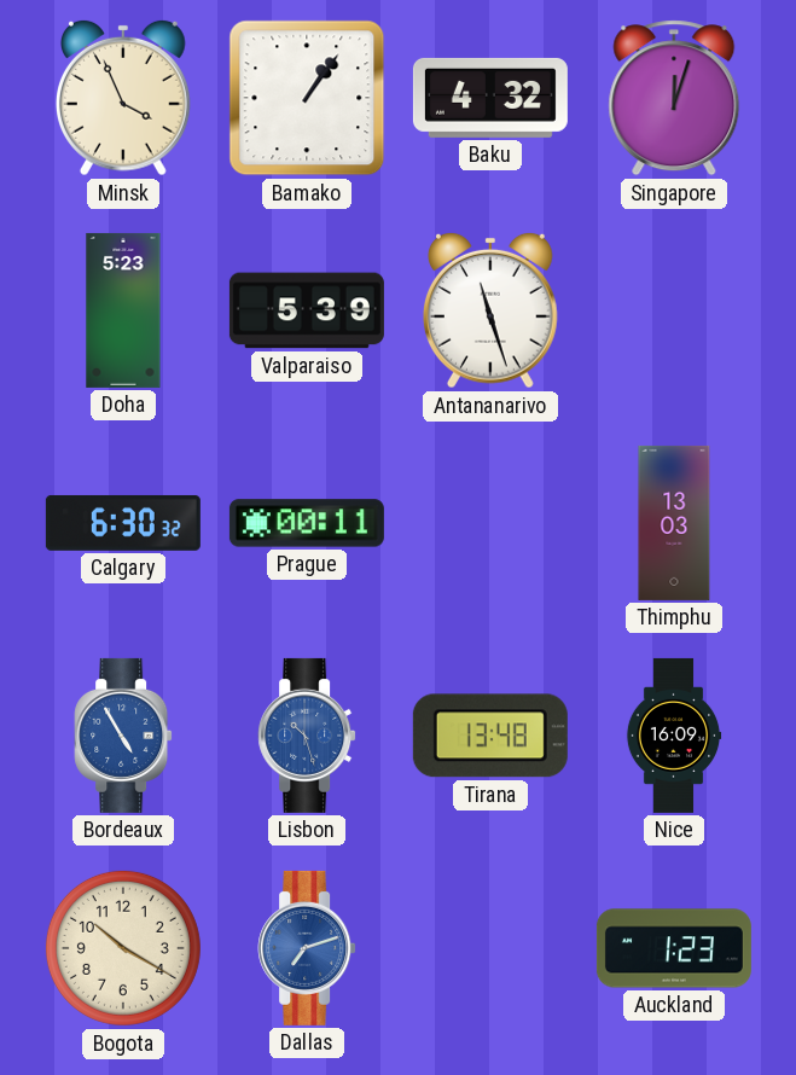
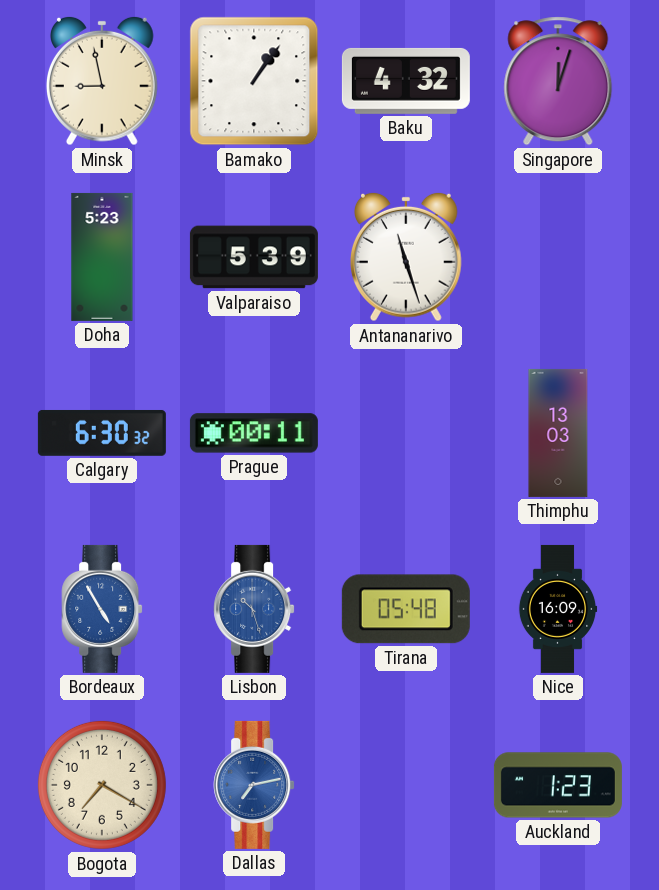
Minsk: 3:56 -> 8:58
Tirana: 13:48 -> 05:48
Bogota: 10:20 -> 7:20
Dallas: 7:12 -> 7:13
